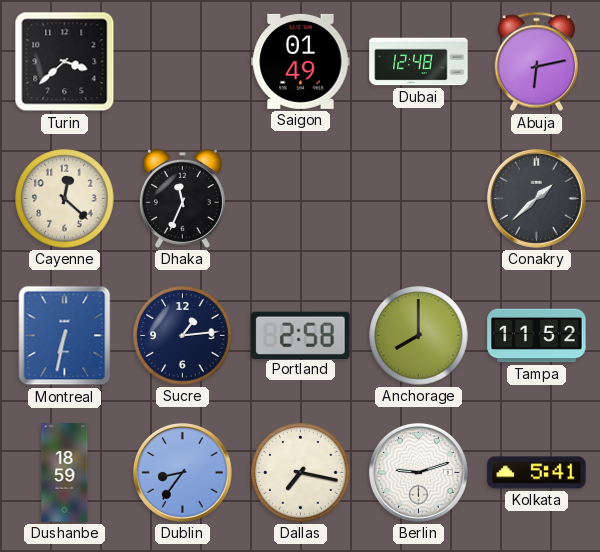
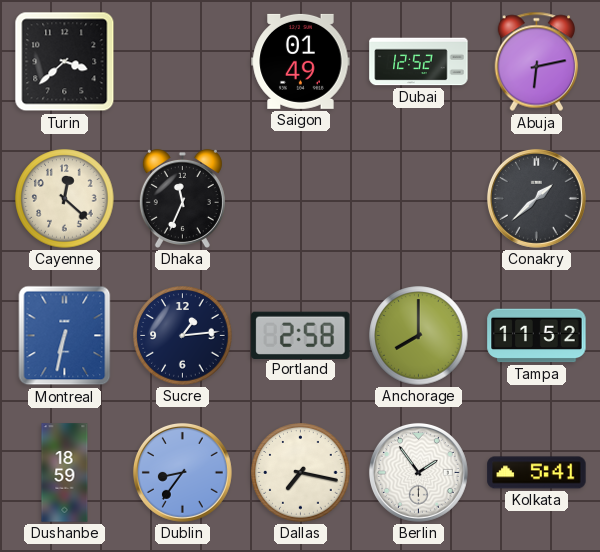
Dubai: 12:48 -> 12:52
Berlin: 9:12 -> 1:54
